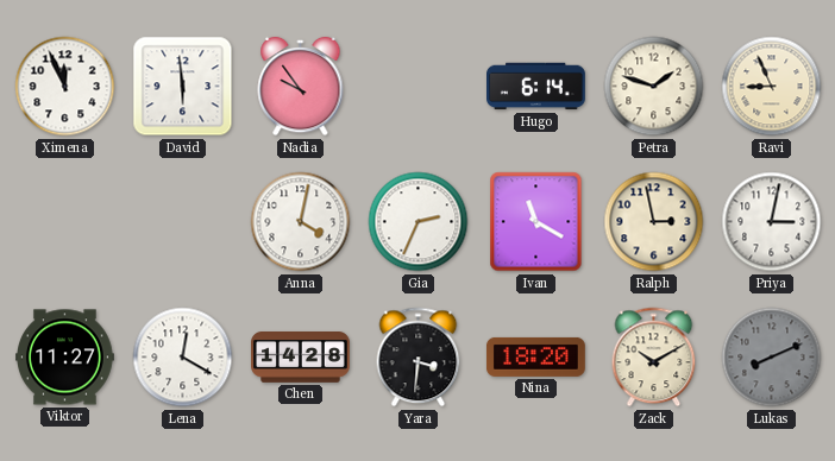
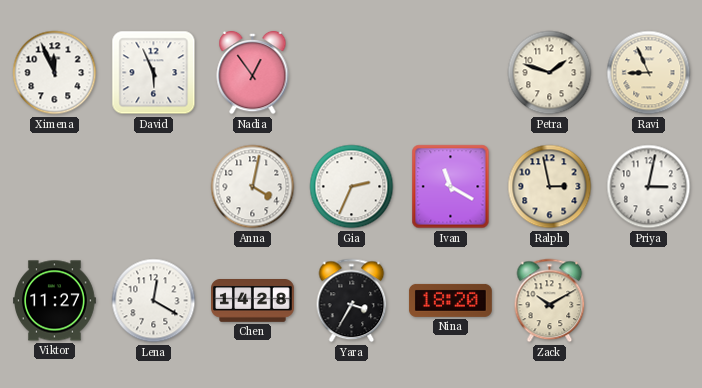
David: 5:59 -> 5:56
Nadia: 9:54 -> 12:54
Hugo: 6:14 -> none
Yara: 3:31 -> 3:35
Lukas: 8:11 -> none
